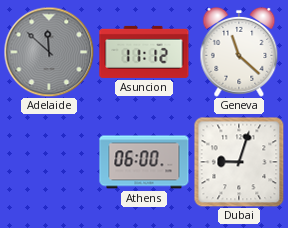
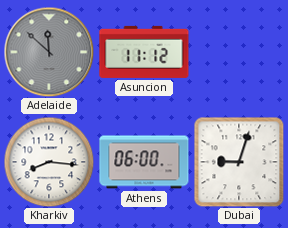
Geneva: 11:22 -> none
Kharkiv: none -> 8:16
